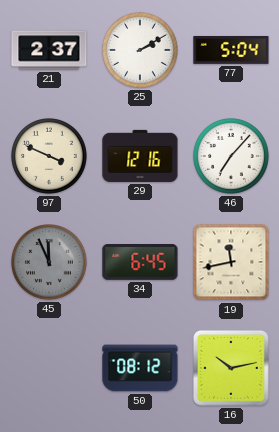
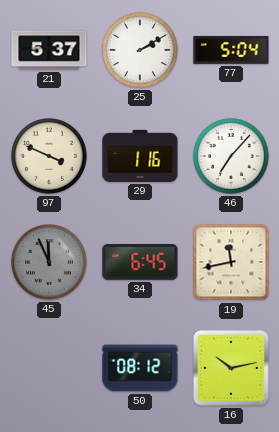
21: 2:37 -> 5:37
29: 12:16 -> 1:16
